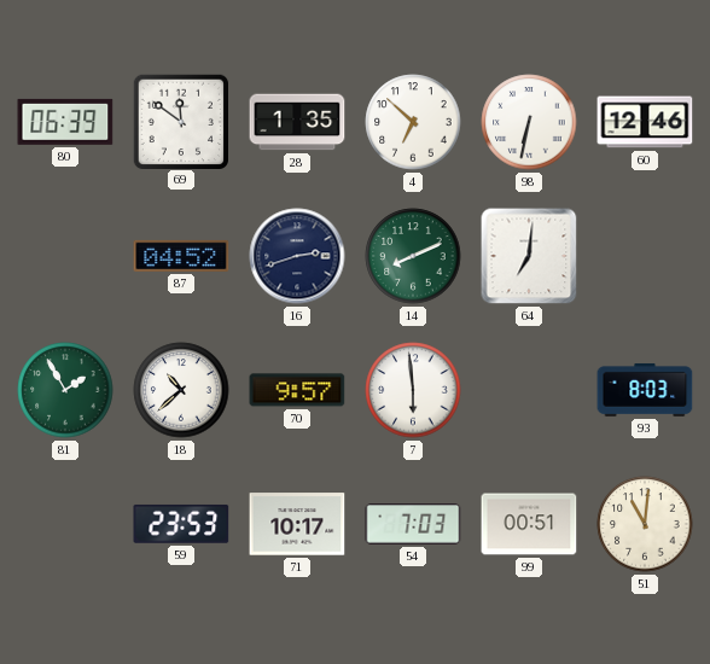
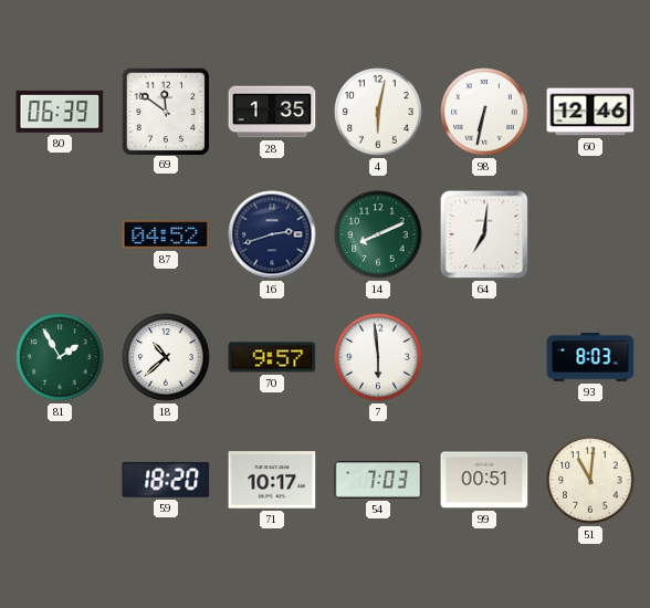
4: 6:52 -> 6:02
59: 23:53 -> 18:20
